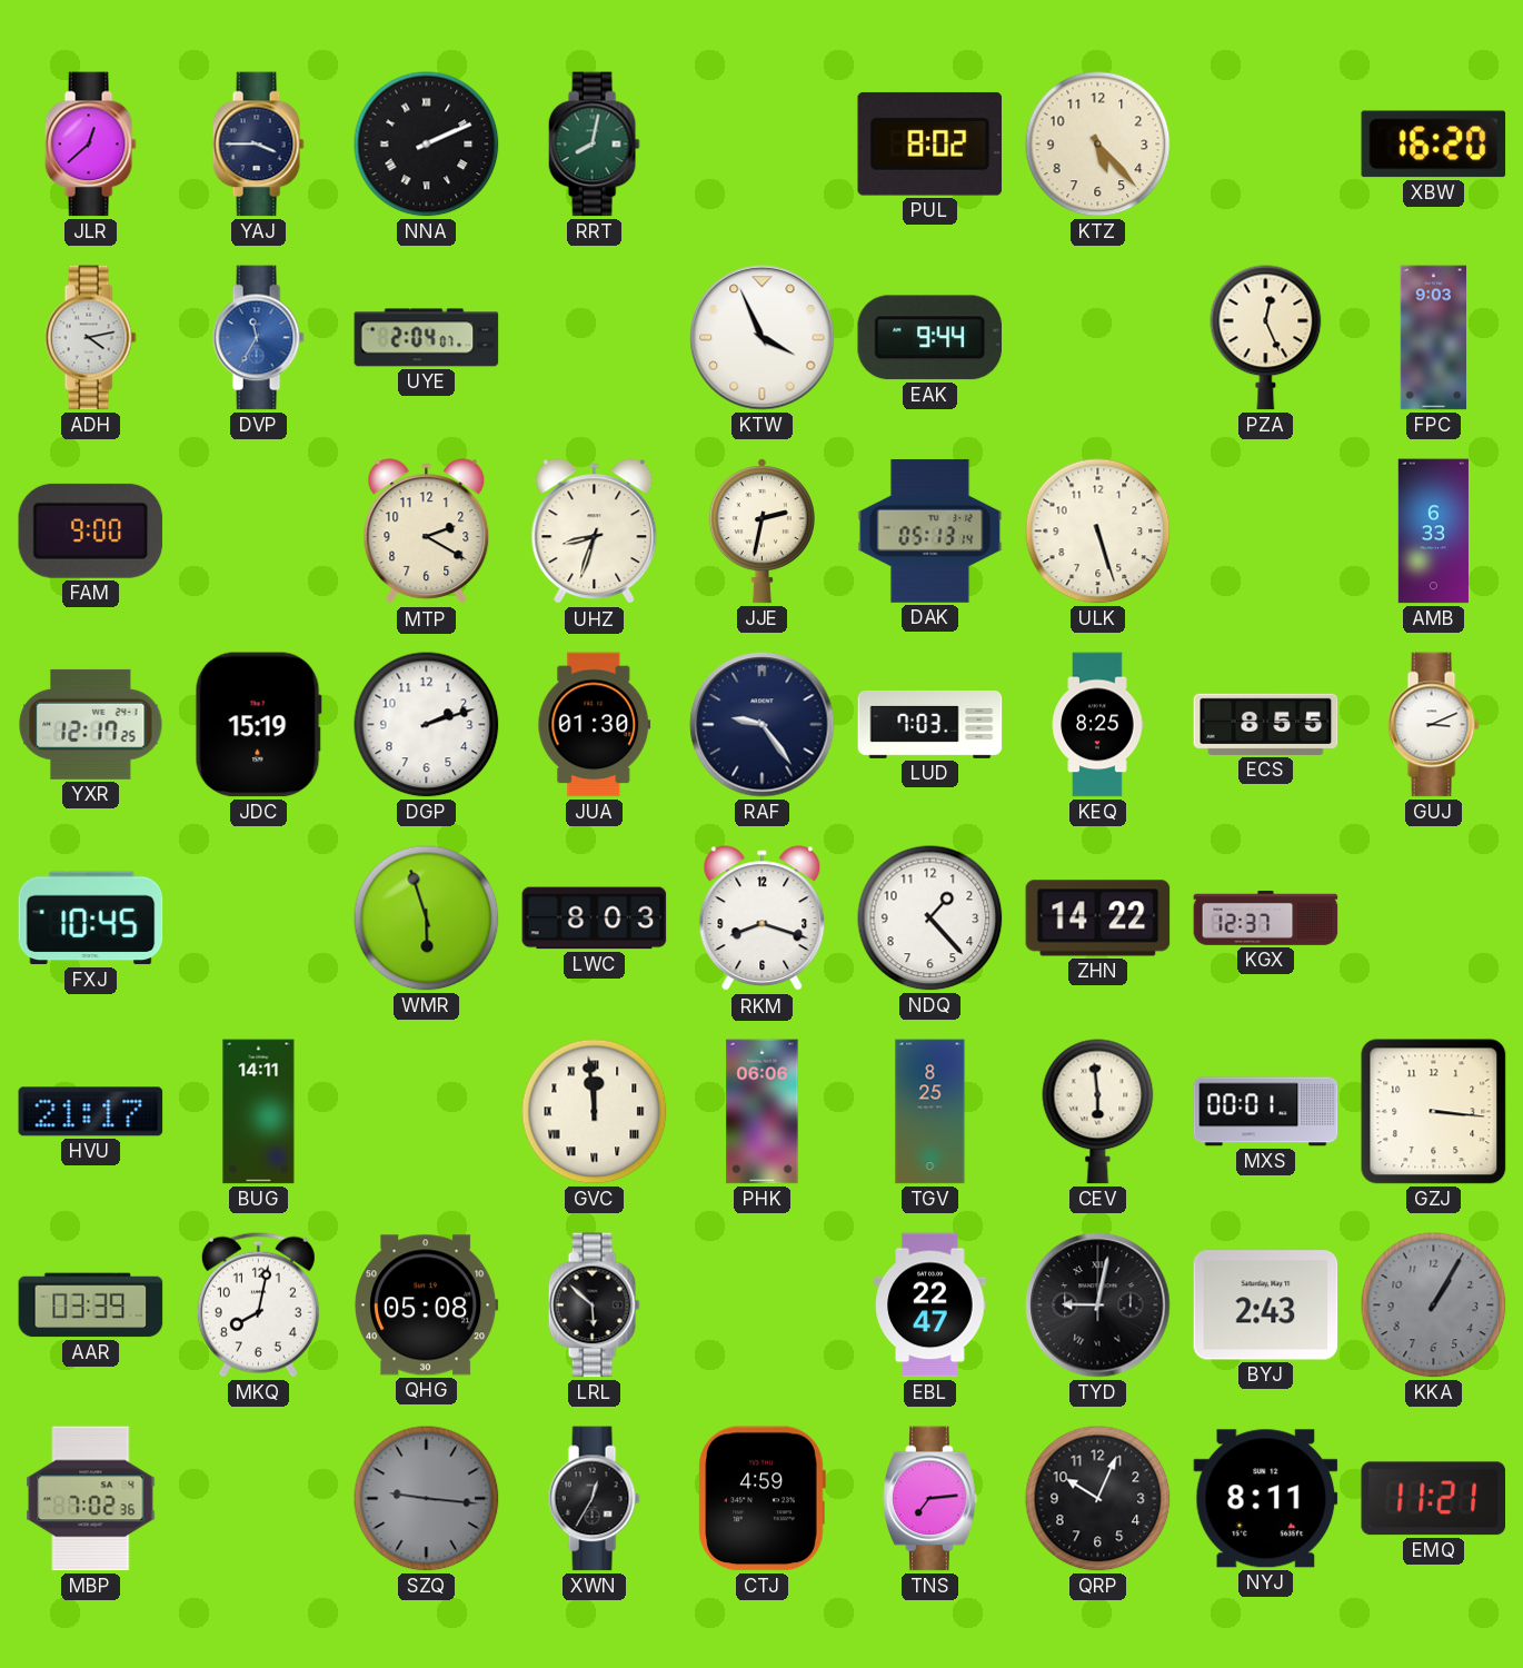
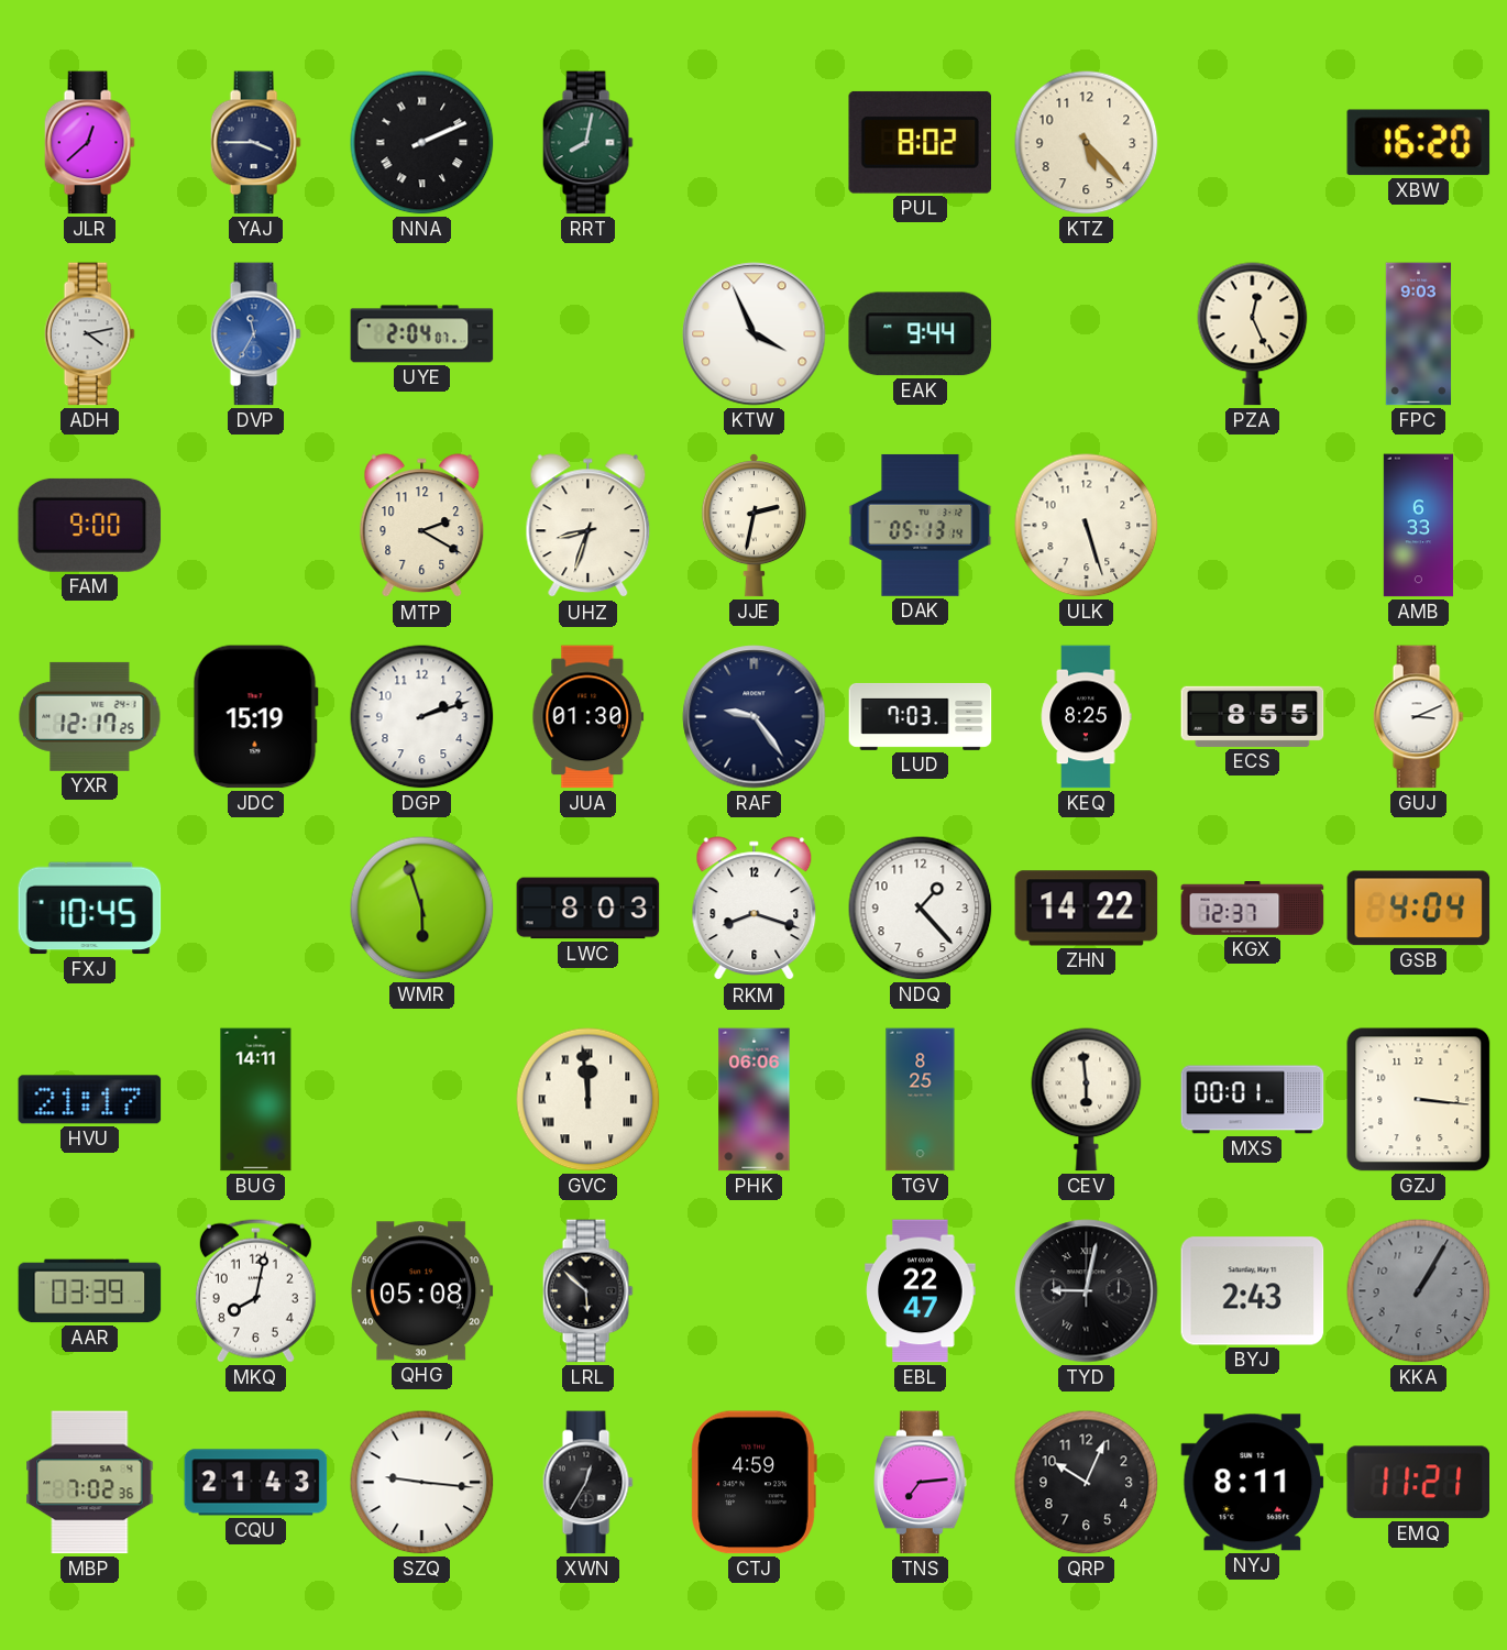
GSB: none -> 4:04
CQU: none -> 21:43
SZQ dial: grey -> white
